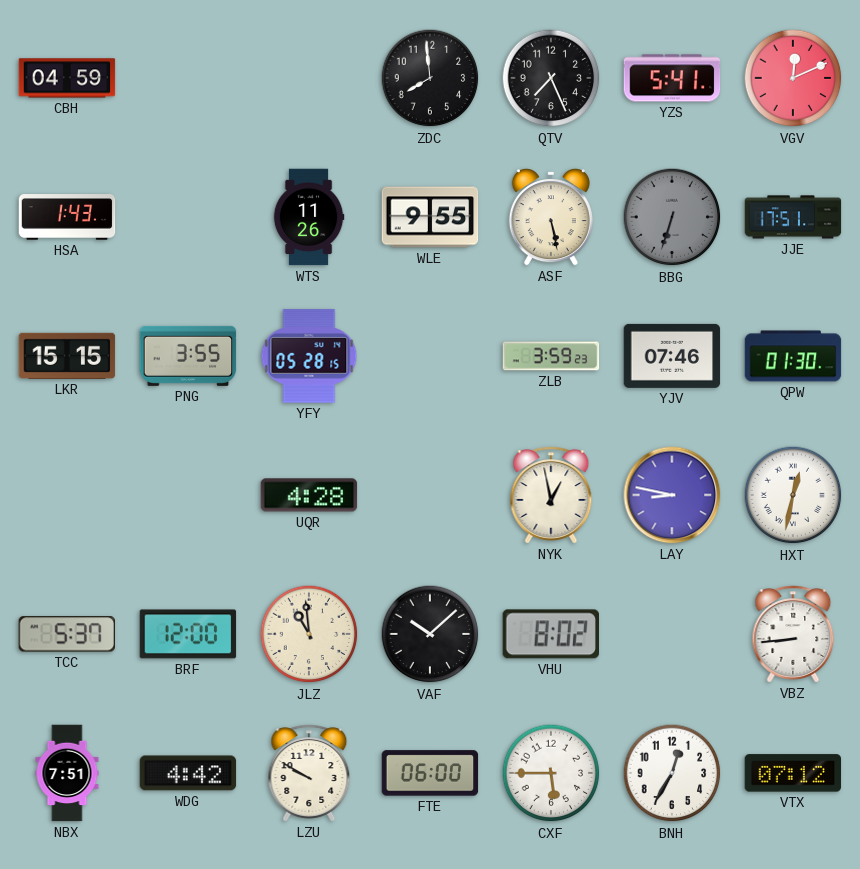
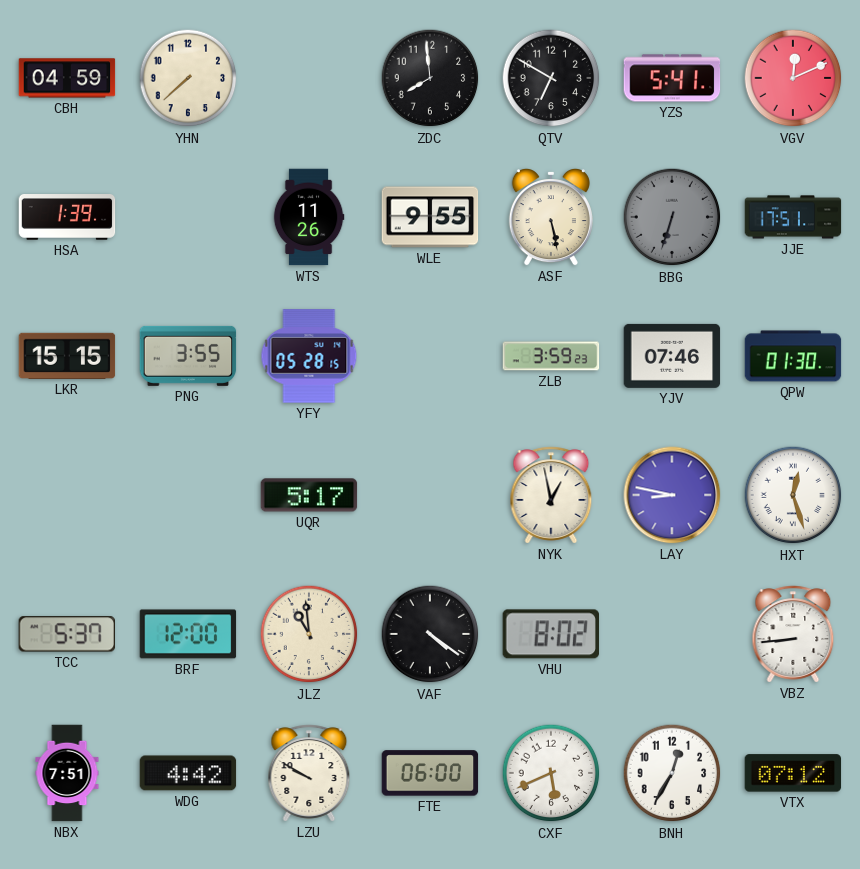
YHN: none -> 7:38
QTV: 7:26 -> 6:50
HSA: 1:43 -> 1:39
UQR: 4:28 -> 5:17
HXT: 12:32 -> 12:27
VAF: 10:08 -> 4:21
CXF: 5:45 -> 5:41
